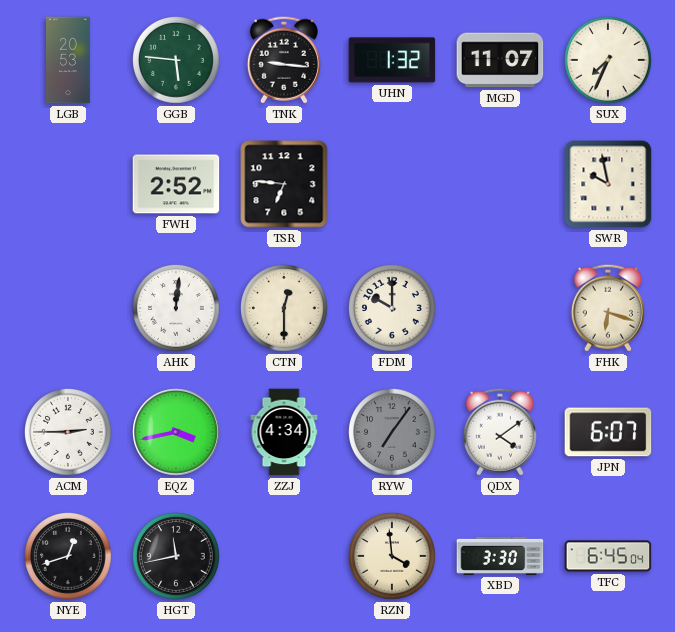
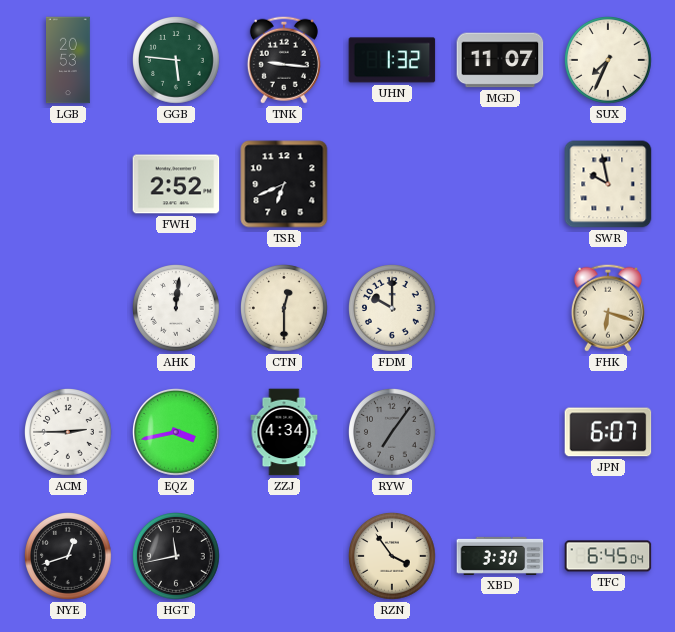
TSR: 6:46 -> 6:41
QDX: 4:09 -> none
RZN: 3:59 -> 3:54
